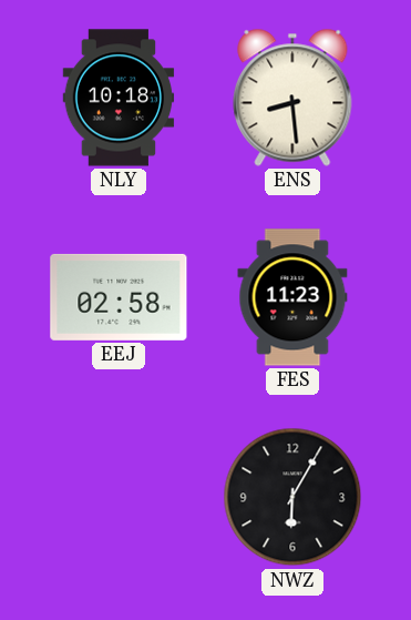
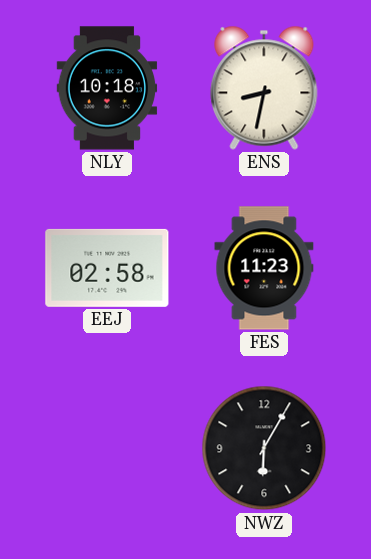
ENS: 8:29 -> 8:32
